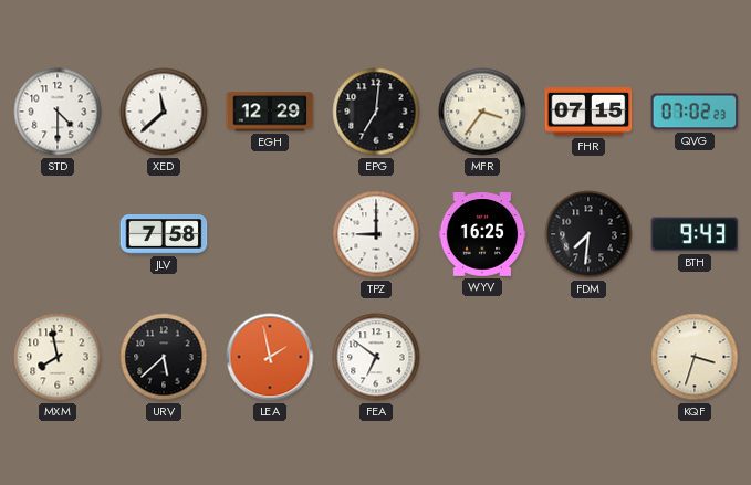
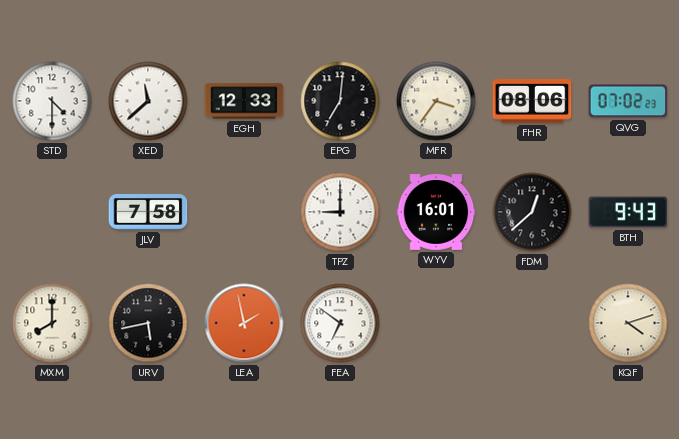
EGH: 12:29 -> 12:33
FHR: 07:15 -> 08:06
WYV: 16:25 -> 16:01
FDM: 7:31 -> 12:38
MXM: 7:58 -> 8:00
URV: 5:38 -> 5:43
KQF: 3:33 -> 4:12
